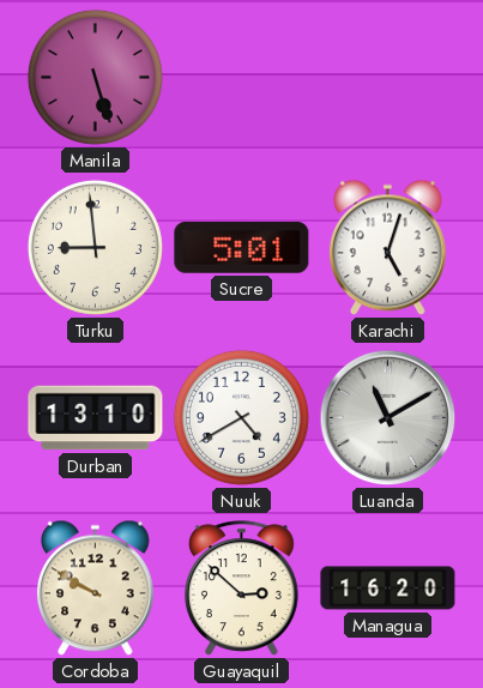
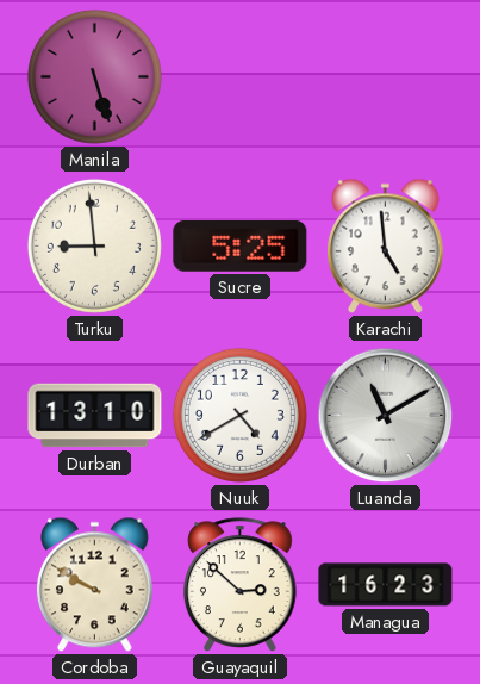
Sucre: 5:01 -> 5:25
Karachi: 5:03 -> 4:59
Managua: 16:20 -> 16:23
